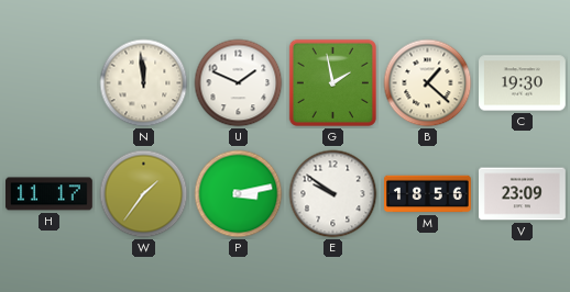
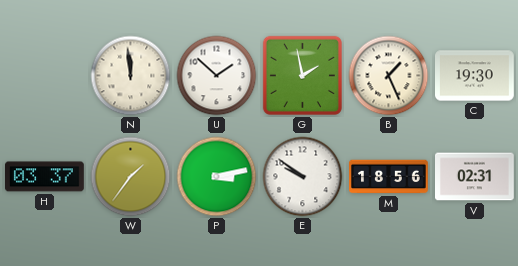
U: 1:49 -> 1:52
B: 1:22 -> 1:26
H: 11:17 -> 03:37
V: 23:09 -> 02:31
